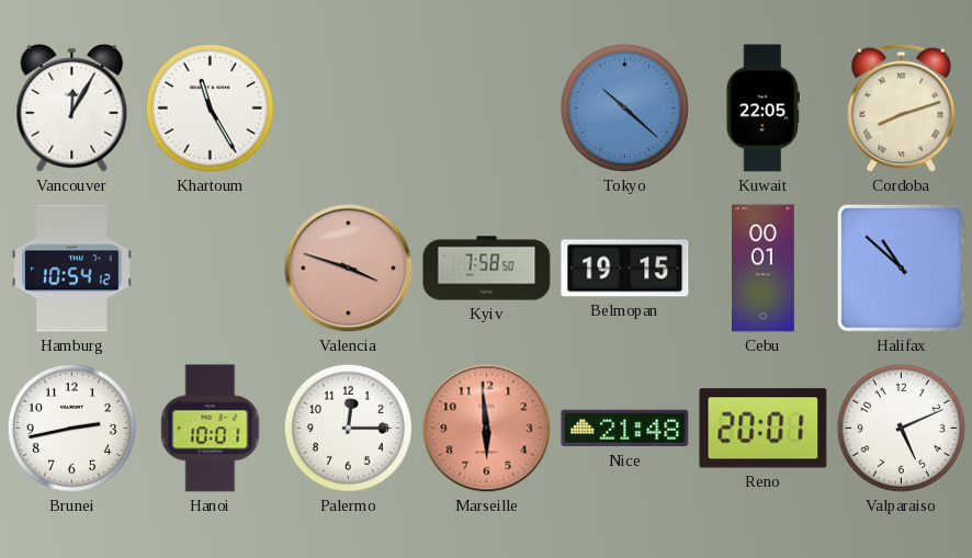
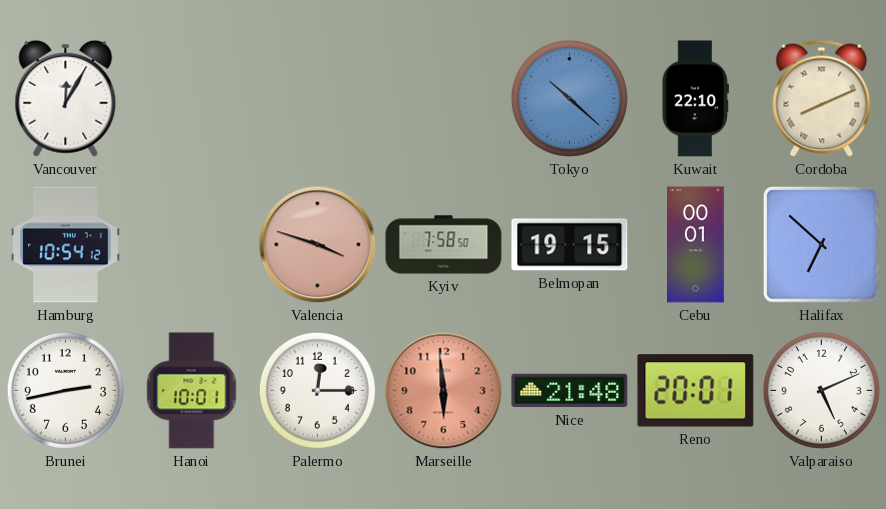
Khartoum: 11:25 -> none
Kuwait: 22:05 -> 22:10
Cordoba: 8:12 -> 8:11
Halifax: 10:52 -> 6:52
